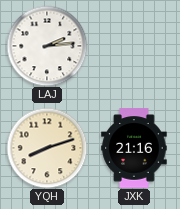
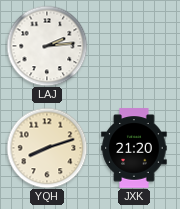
JXK: 21:16 -> 21:20
